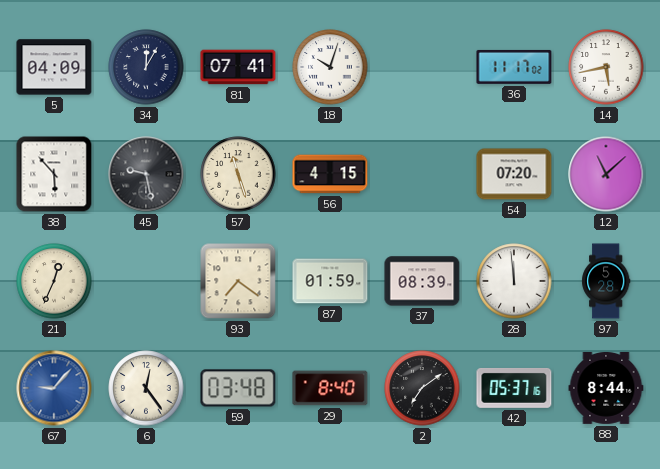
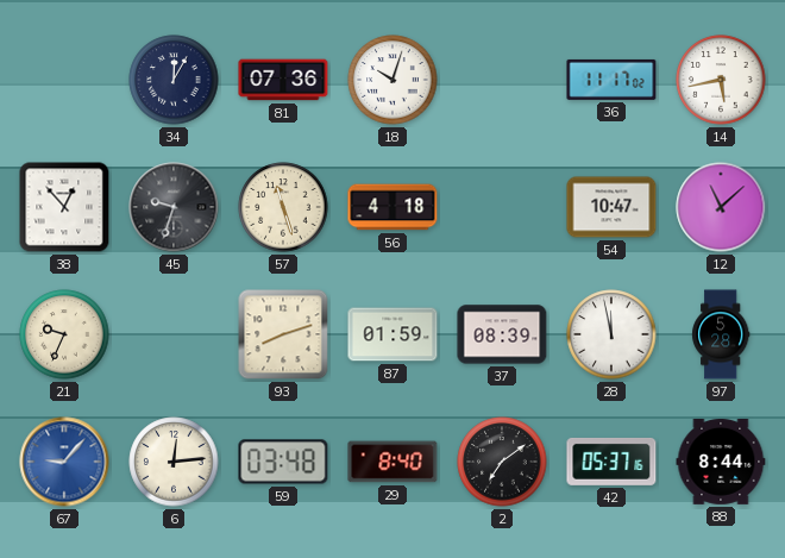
5: 04:09 -> none
81: 07:41 -> 07:36
38: 5:53 -> 12:53
45: 9:28 -> 9:33
56: 4:15 -> 4:18
54: 07:20 -> 10:47
21: 12:34 -> 9:34
93: 7:21 -> 8:12
28: 11:59 -> 11:58
6: 12:24 -> 12:14
